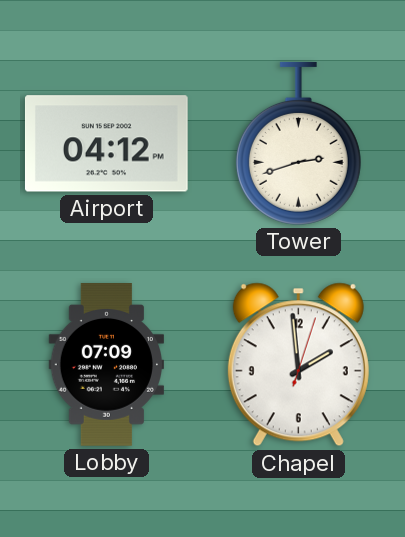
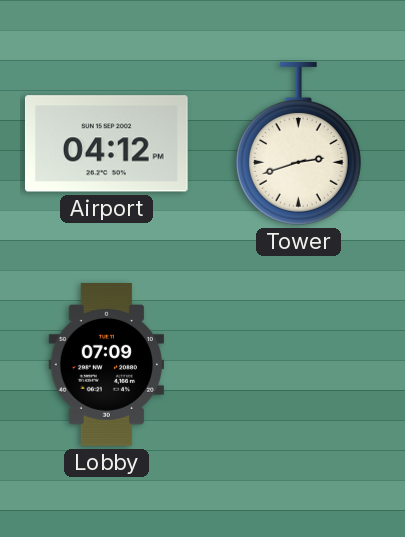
Chapel: 1:59 -> none
